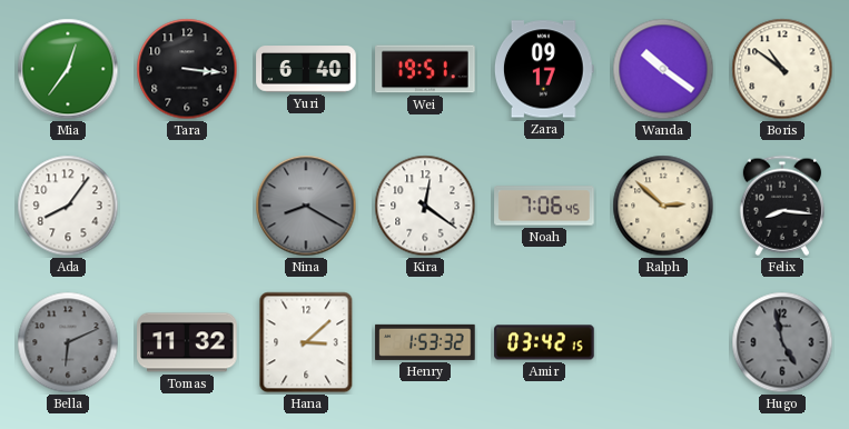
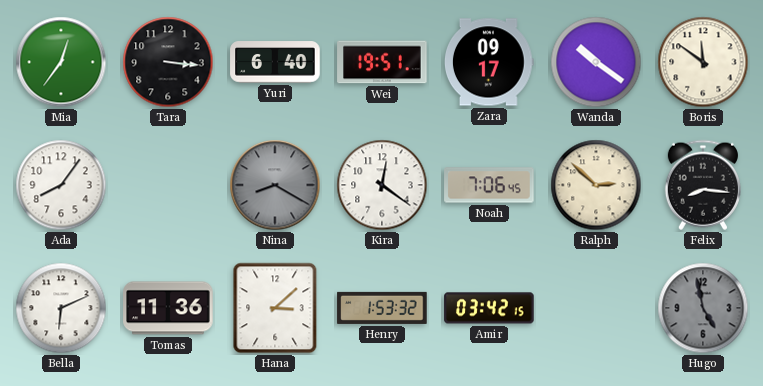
Boris: 10:51 -> 11:51
Bella dial: grey -> white
Tomas: 11:32 -> 11:36
